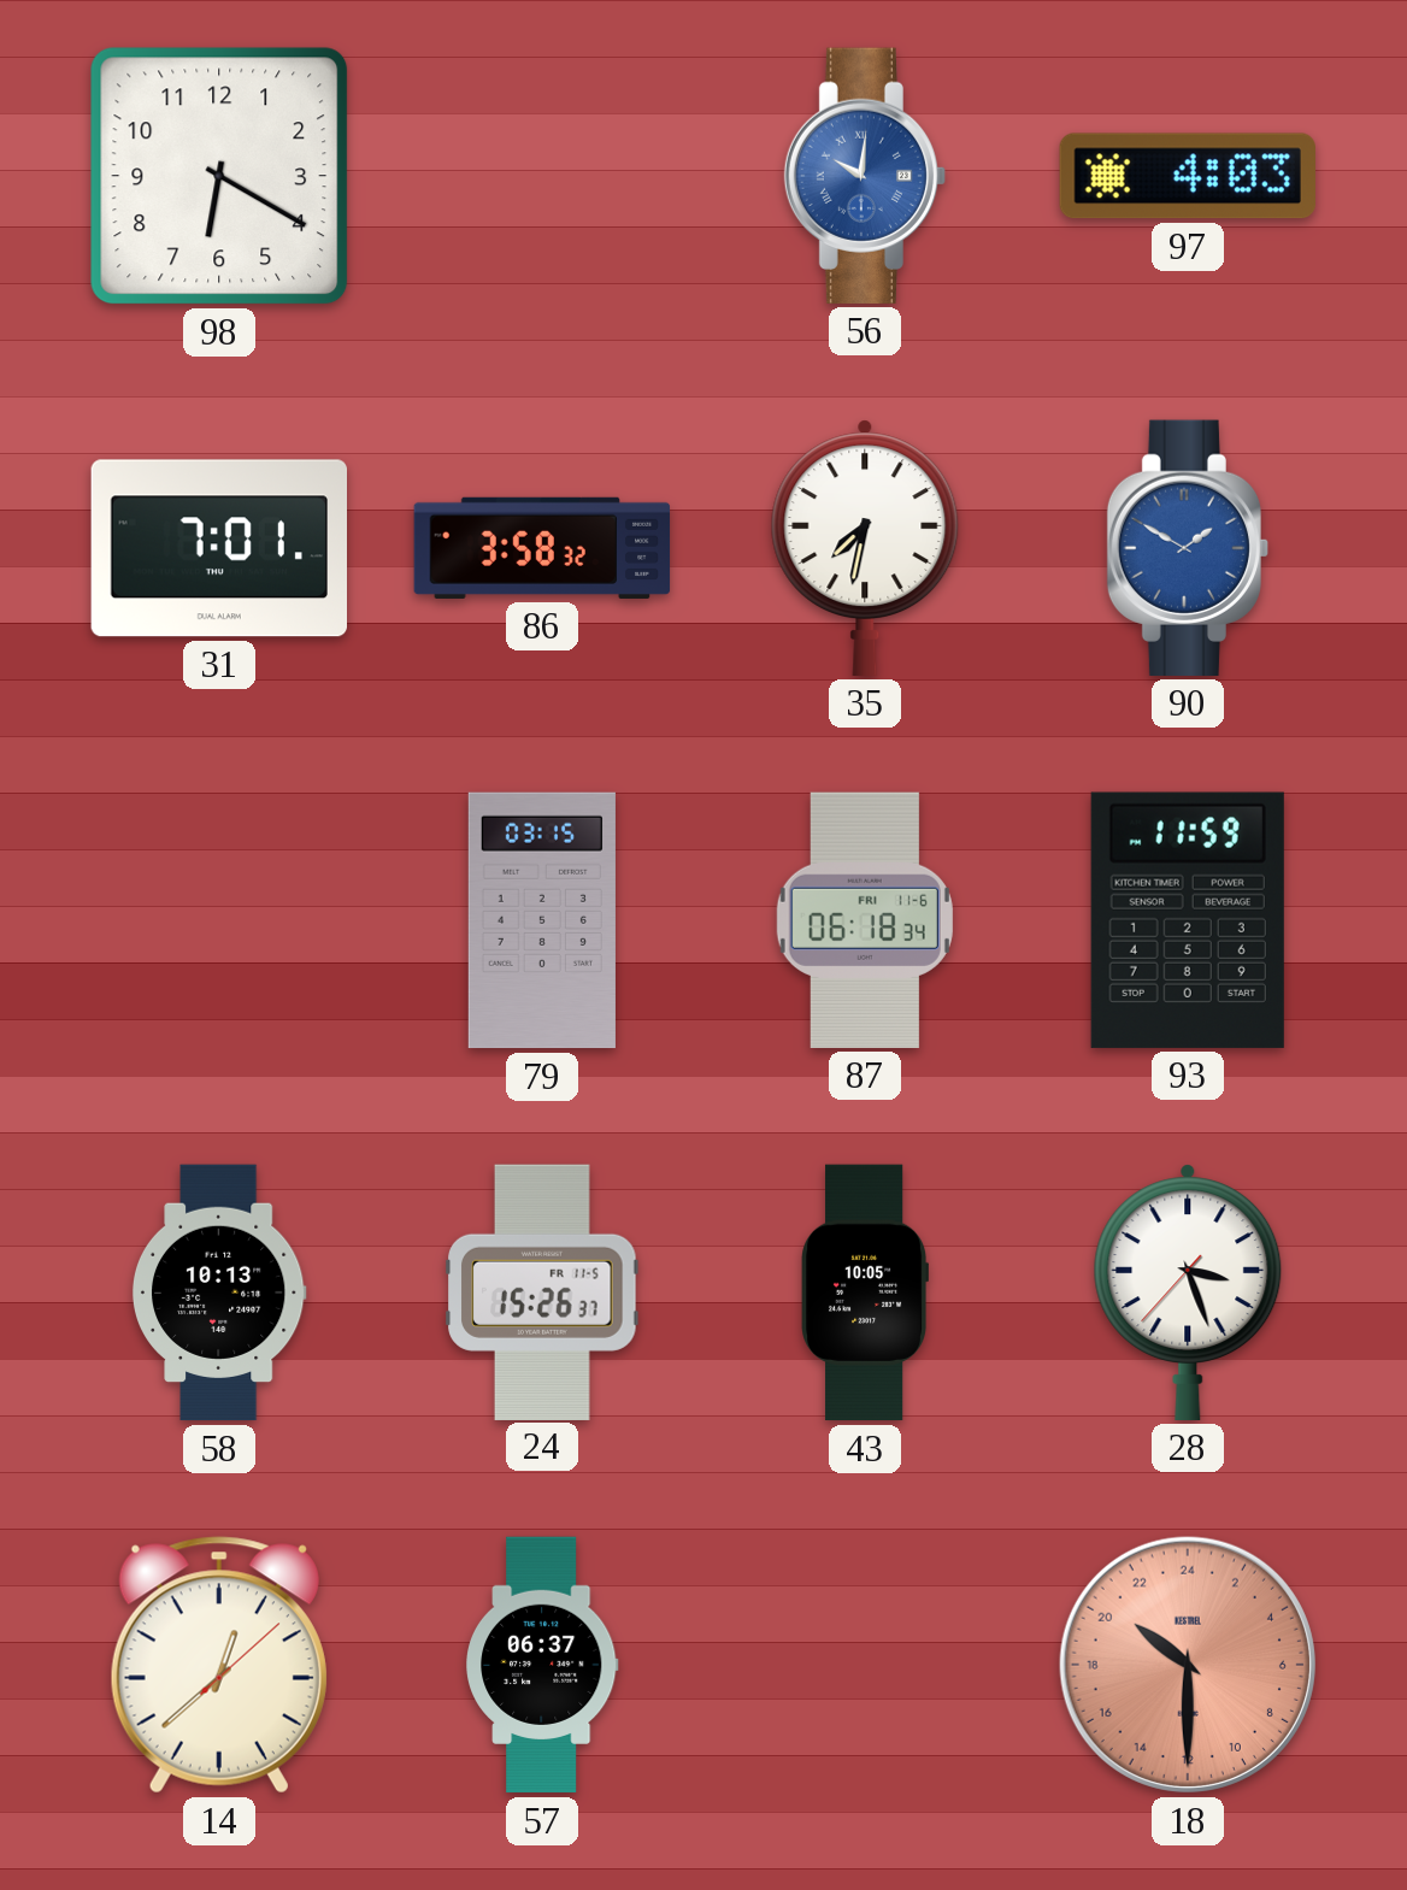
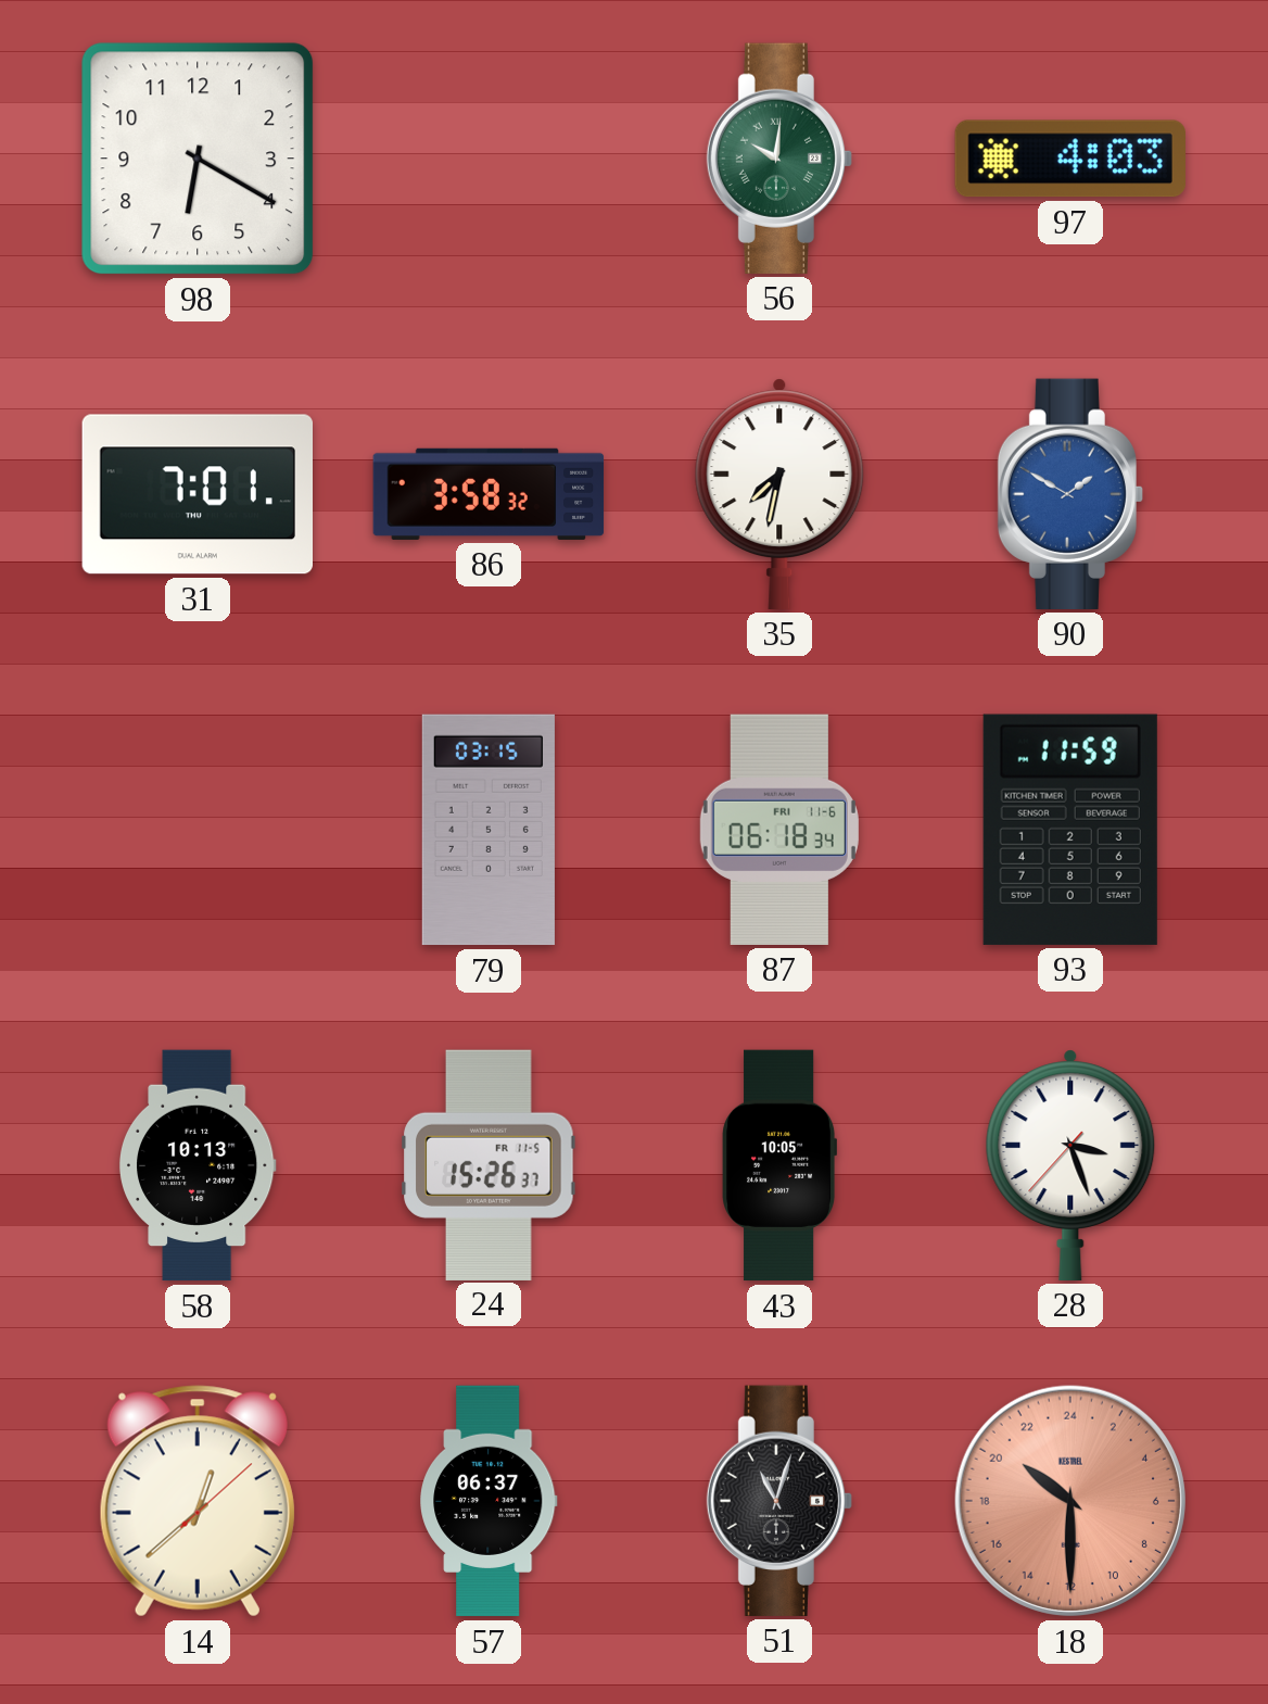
56 dial: blue -> green
51: none -> 11:03
